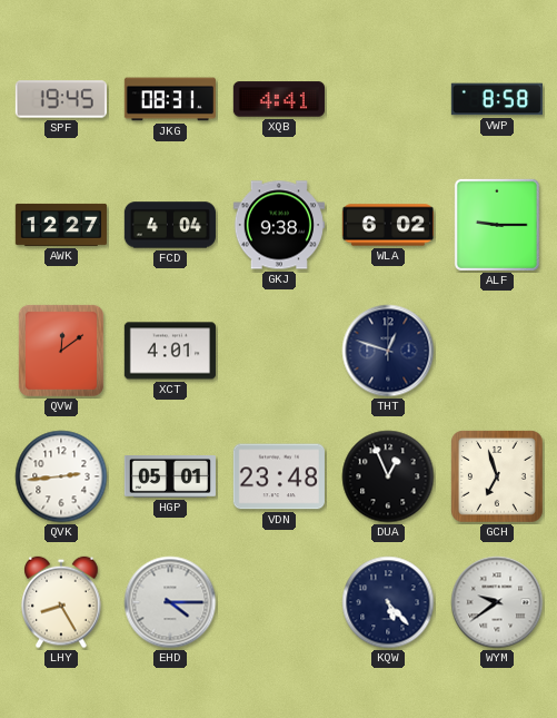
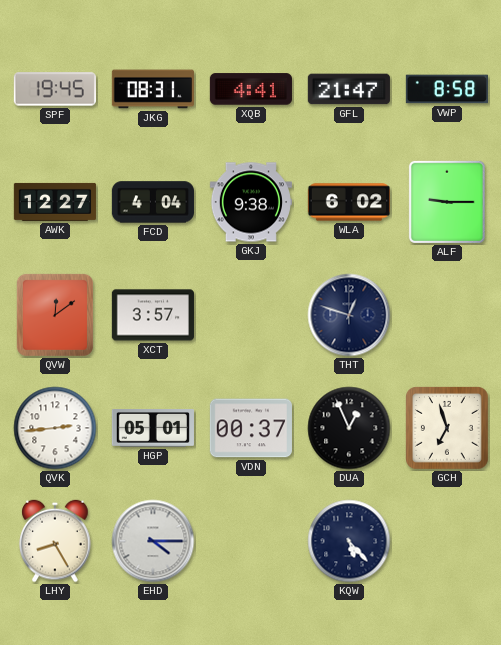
GFL: none -> 21:47
XCT: 4:01 -> 3:57
VDN: 23:48 -> 00:37
WYM: 9:39 -> none
